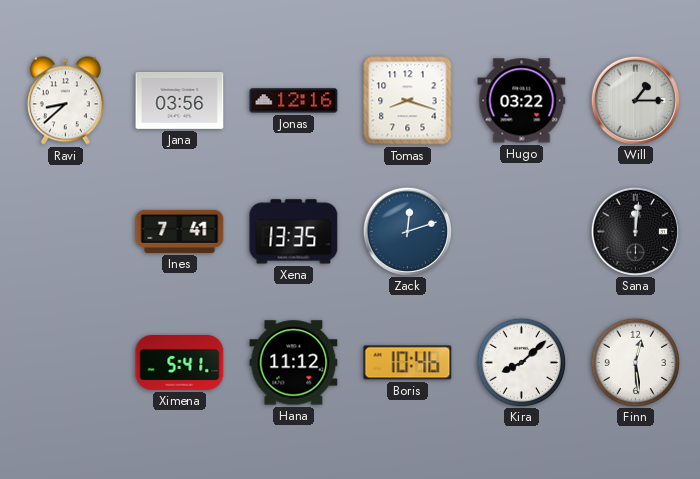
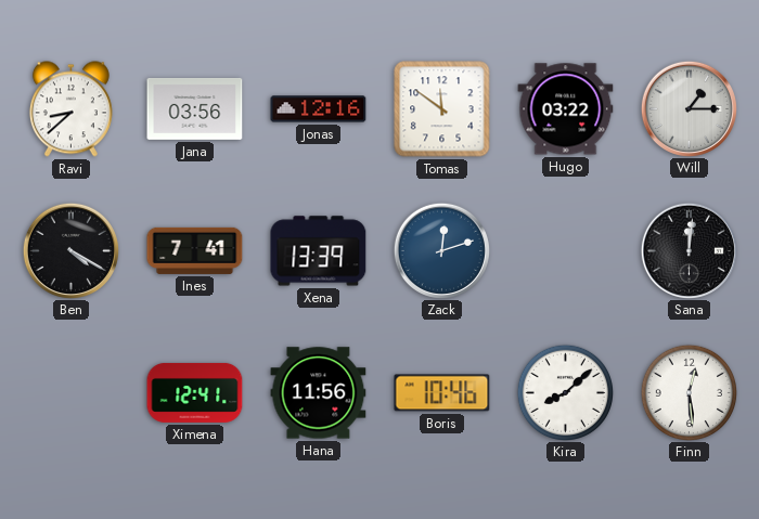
Tomas: 8:18 -> 11:51
Ben: none -> 4:20
Xena: 13:35 -> 13:39
Ximena: 5:41 -> 12:41
Hana: 11:12 -> 11:56
